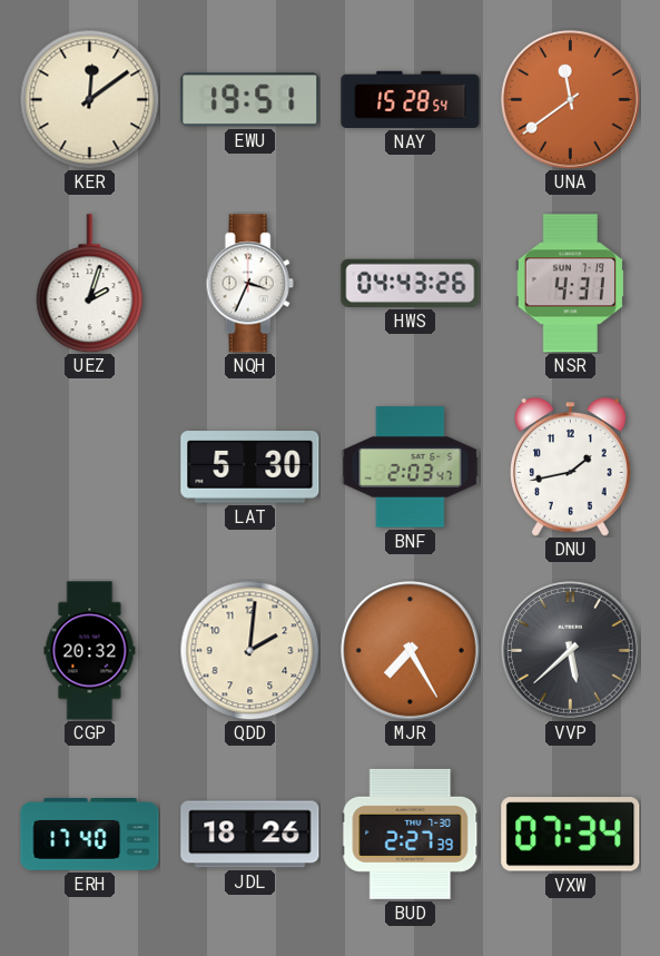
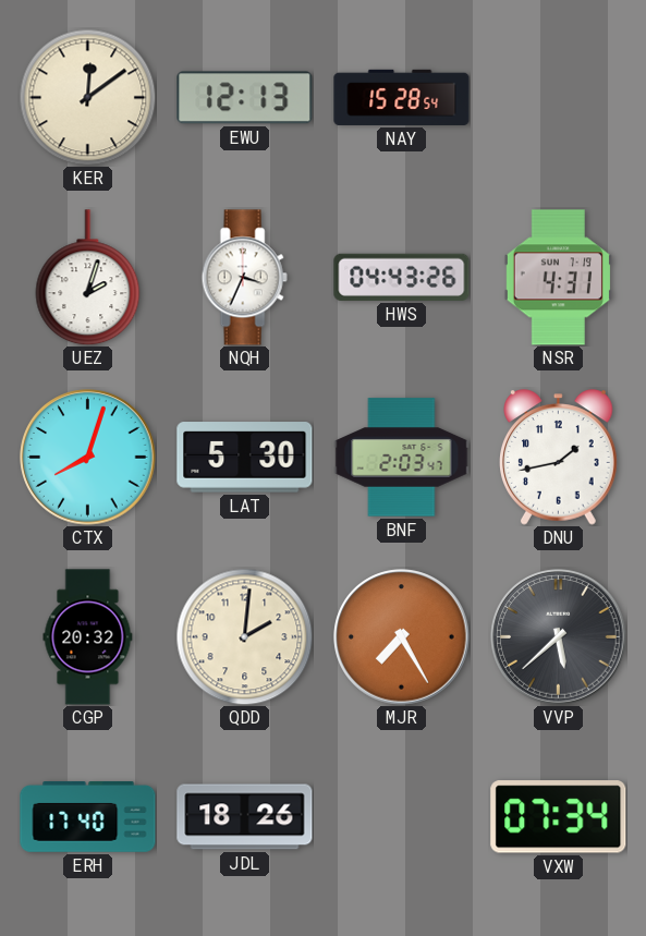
EWU: 19:51 -> 12:13
UNA: 11:39 -> none
CTX: none -> 8:03
BUD: 2:27 -> none
